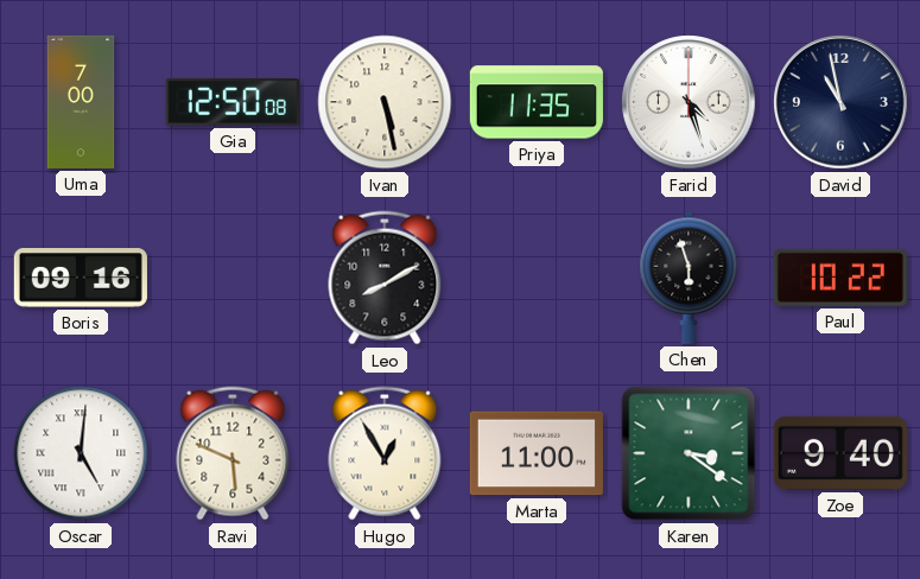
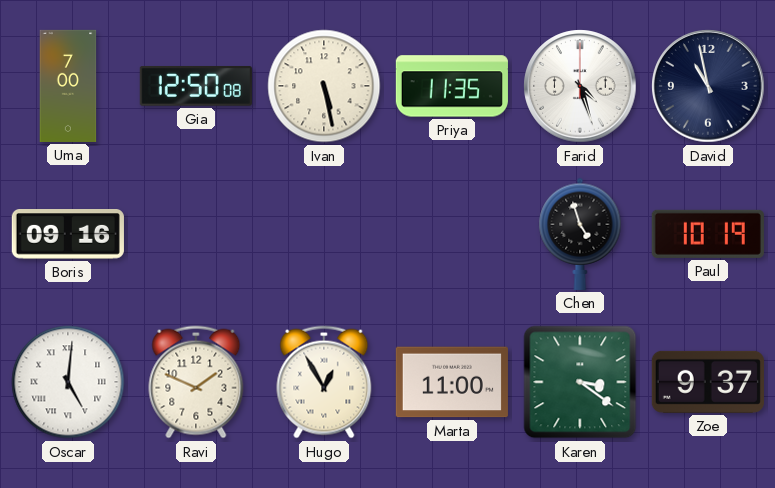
Leo: 8:10 -> none
Chen: 5:57 -> 4:57
Paul: 10:22 -> 10:19
Ravi: 5:49 -> 1:49
Zoe: 9:40 -> 9:37
